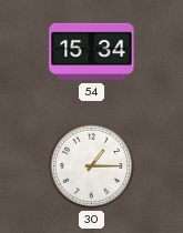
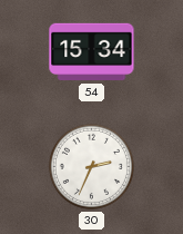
30: 1:15 -> 2:34
